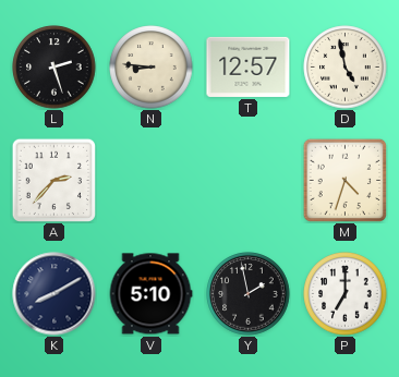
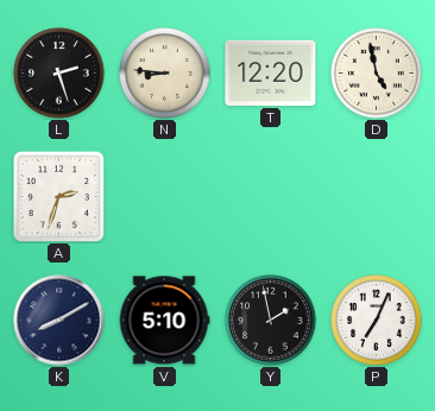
T: 12:57 -> 12:20
A: 2:37 -> 2:33
M: 4:33 -> none
P: 7:00 -> 7:04
